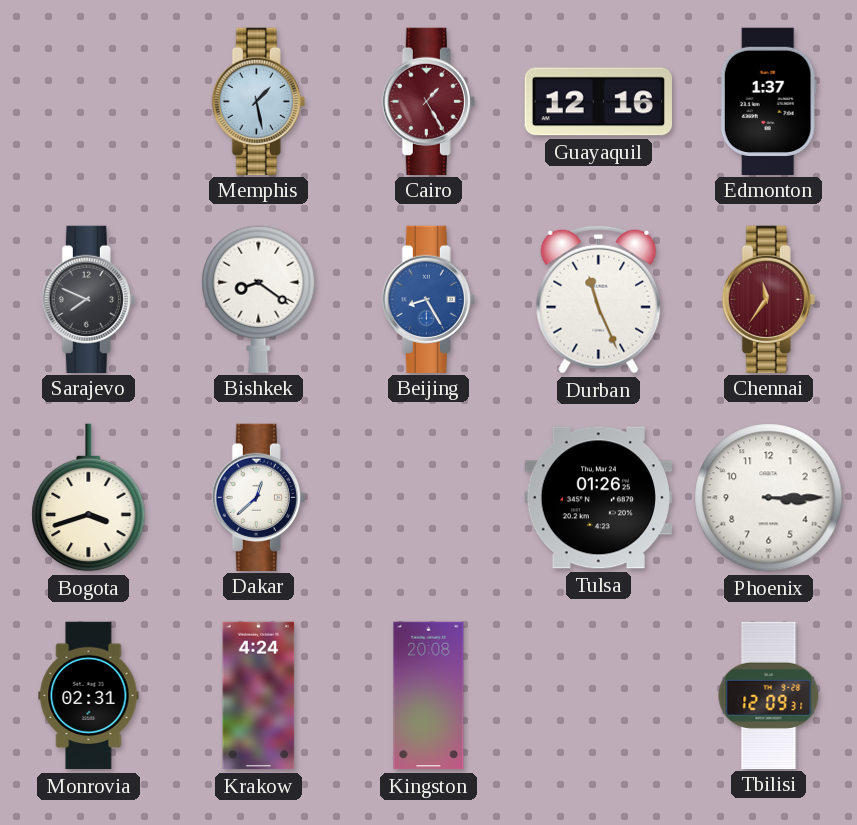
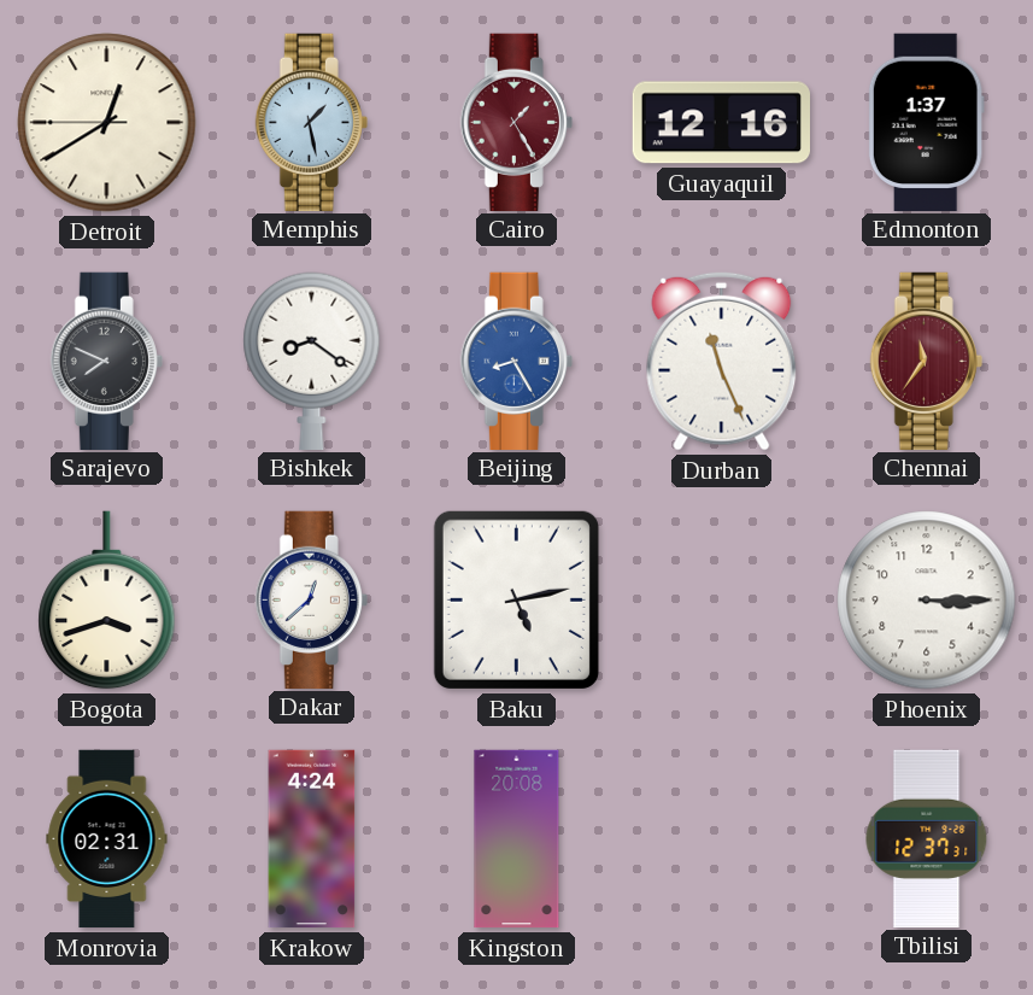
Detroit: none -> 12:39
Baku: none -> 5:13
Tulsa: 01:26 -> none
Tbilisi: 12:09 -> 12:37
